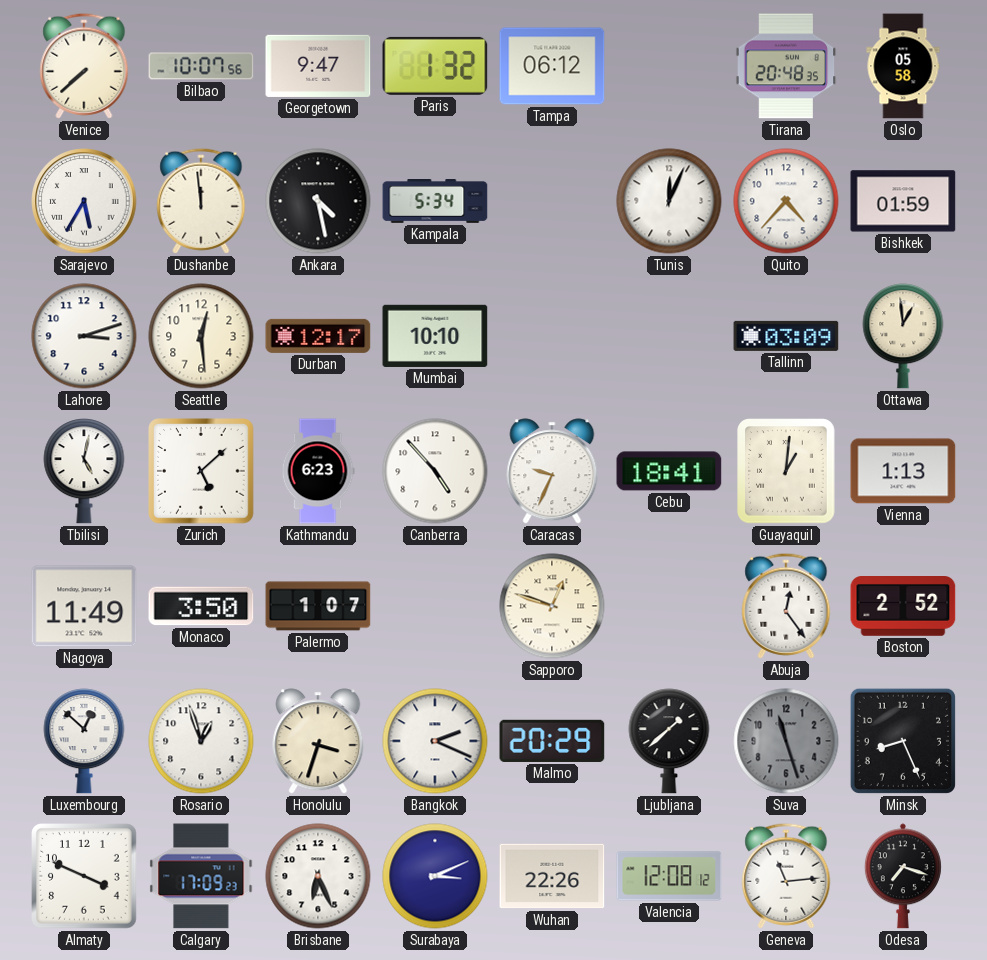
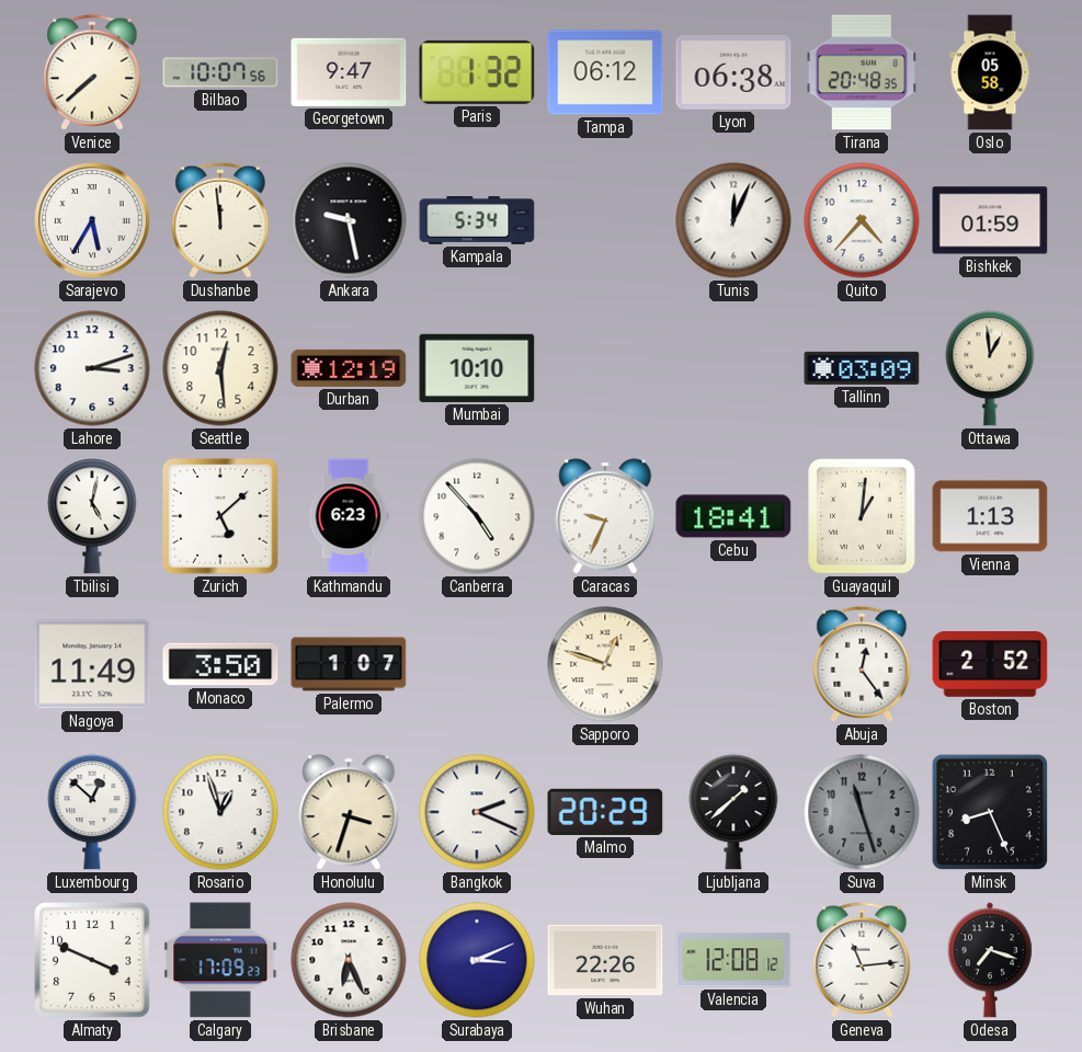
Lyon: none -> 06:38
Ankara: 4:28 -> 9:28
Durban: 12:17 -> 12:19
